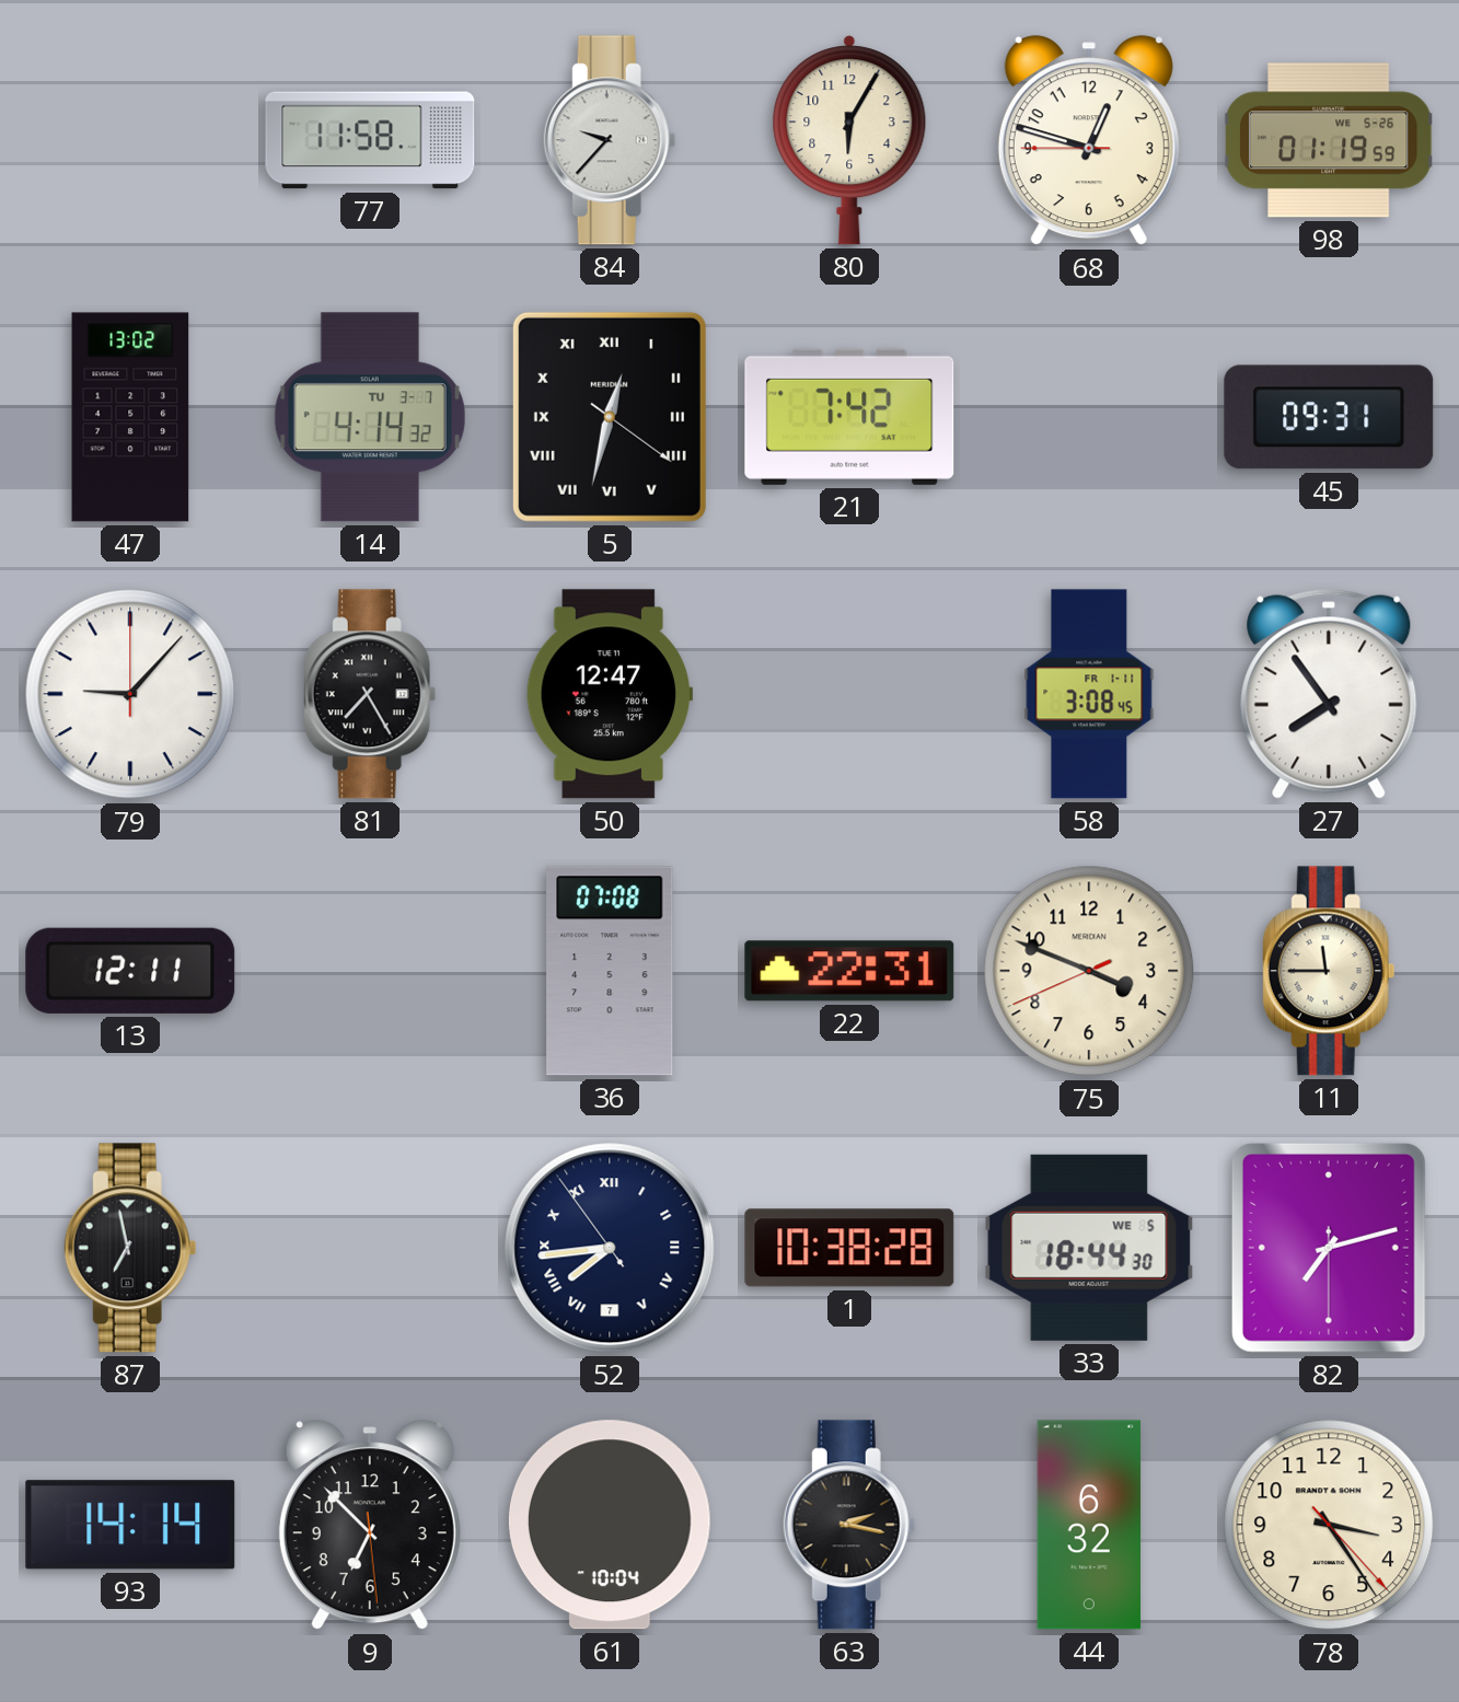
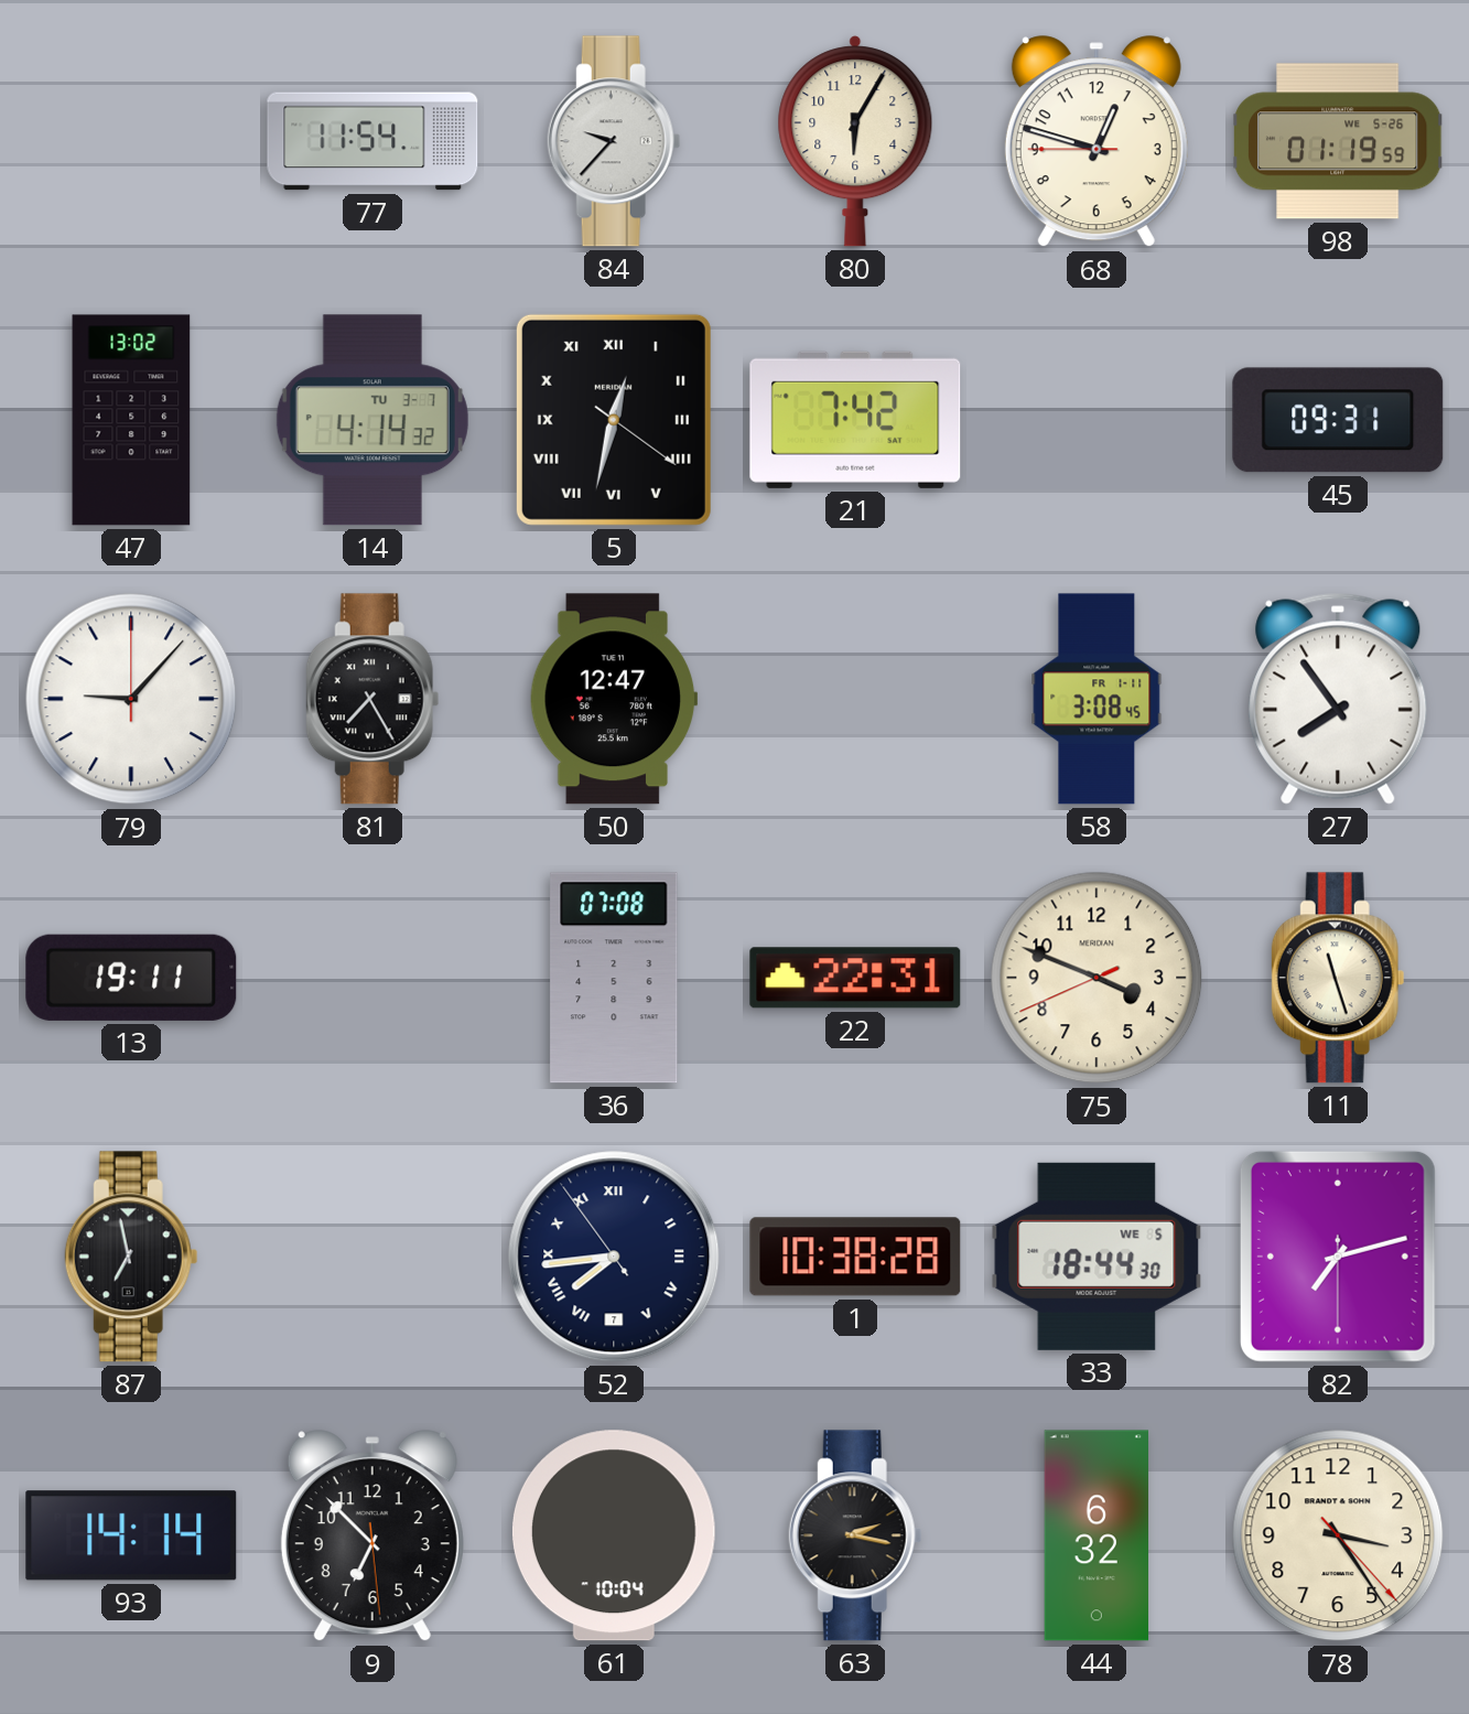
77: 11:58 -> 11:54
13: 12:11 -> 19:11
11: 11:45 -> 11:27
